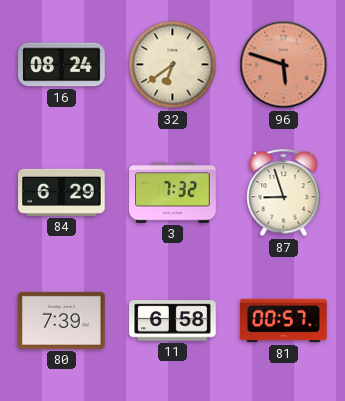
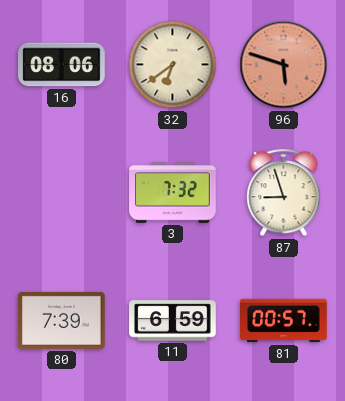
16: 08:24 -> 08:06
84: 6:29 -> none
11: 6:58 -> 6:59
